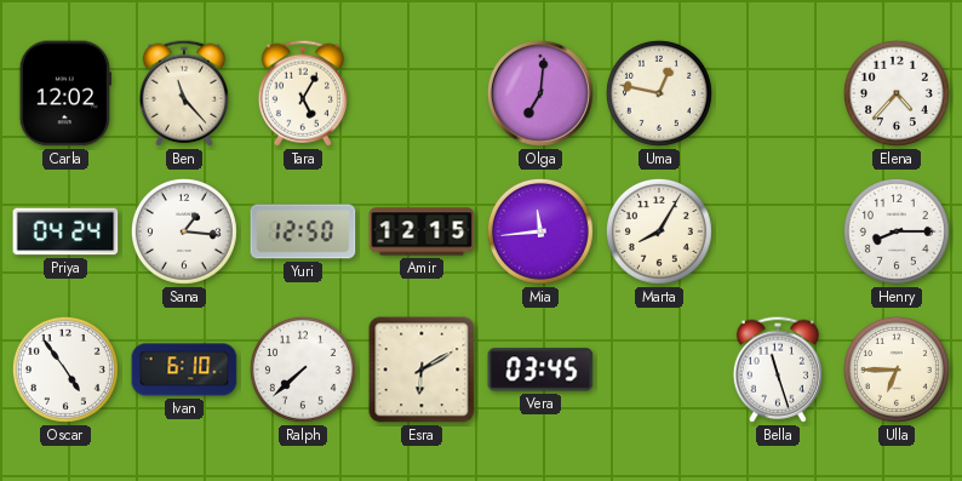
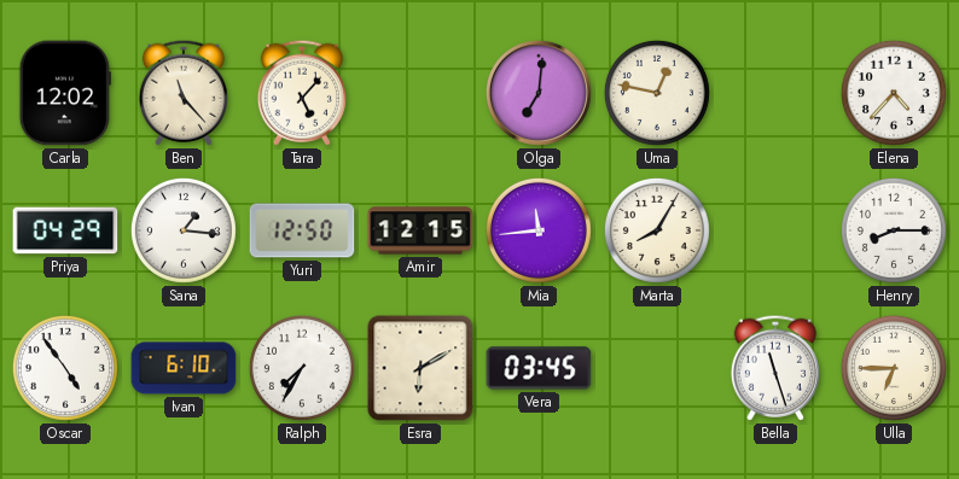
Tara: 5:05 -> 5:07
Priya: 04:24 -> 04:29
Ralph: 7:38 -> 7:35
